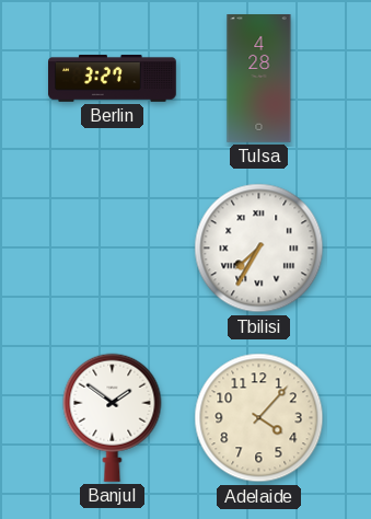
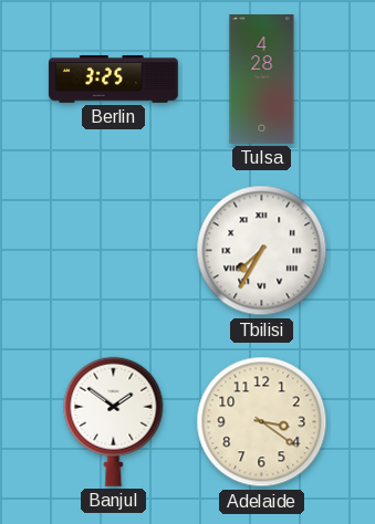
Berlin: 3:27 -> 3:25
Adelaide: 4:07 -> 3:21
